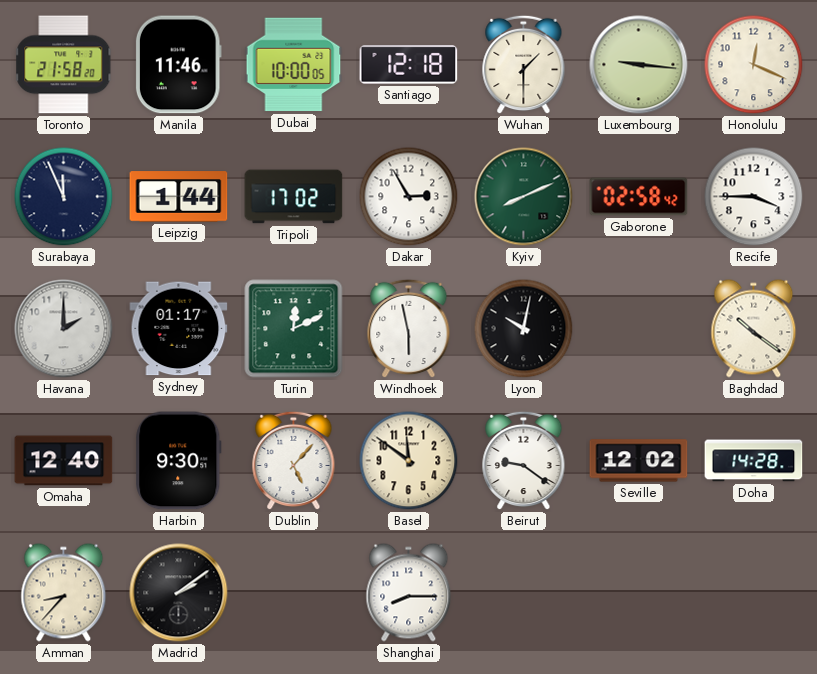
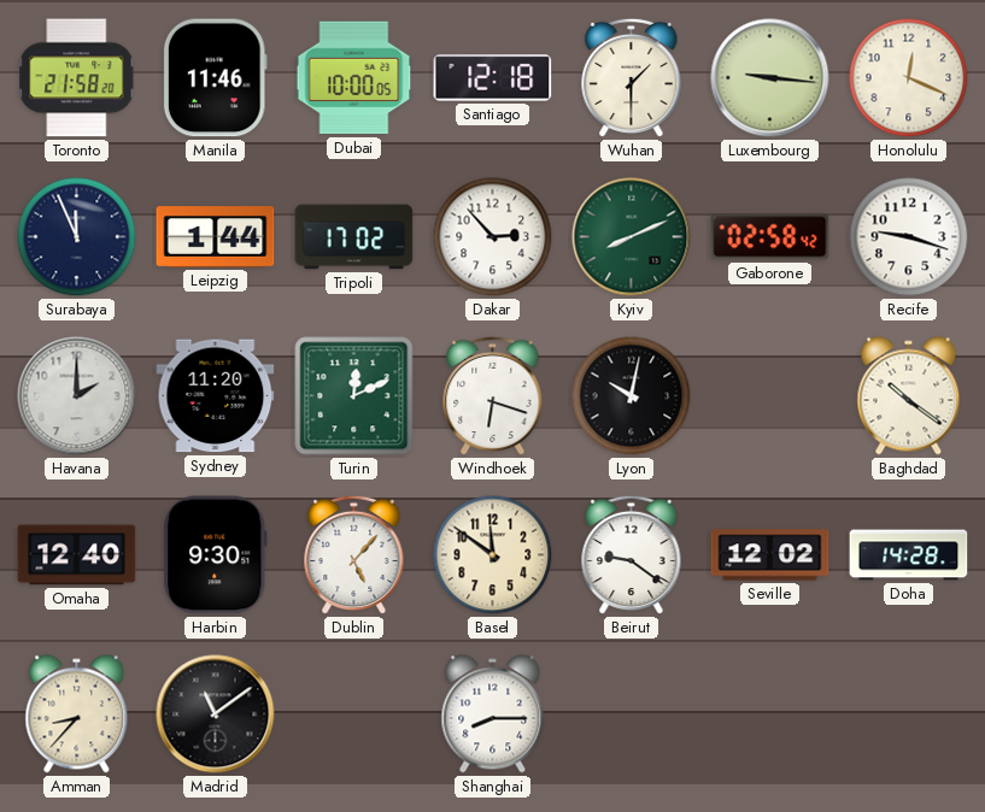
Dakar: 2:55 -> 2:53
Recife: 3:45 -> 9:18
Sydney: 01:17 -> 11:20
Windhoek: 5:58 -> 6:18
Madrid: 2:09 -> 11:09
